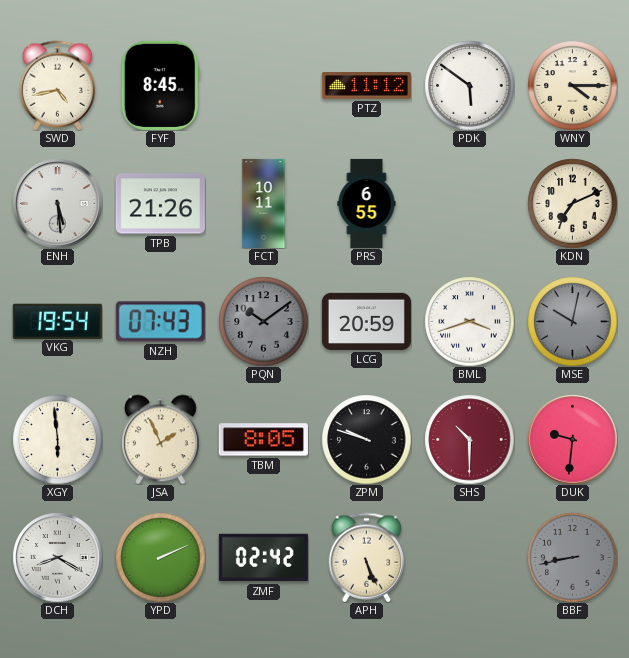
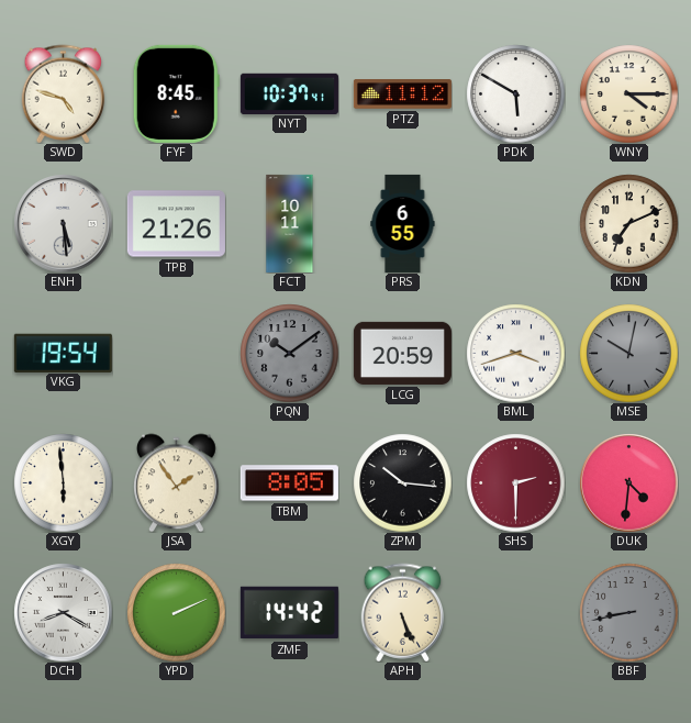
SWD: 4:43 -> 4:48
NYT: none -> 10:37
PDK: 5:51 -> 5:50
NZH: 07:43 -> none
JSA: 1:56 -> 1:54
ZPM: 9:48 -> 10:16
SHS: 10:30 -> 2:30
DUK: 9:31 -> 4:31
ZMF: 02:42 -> 14:42
